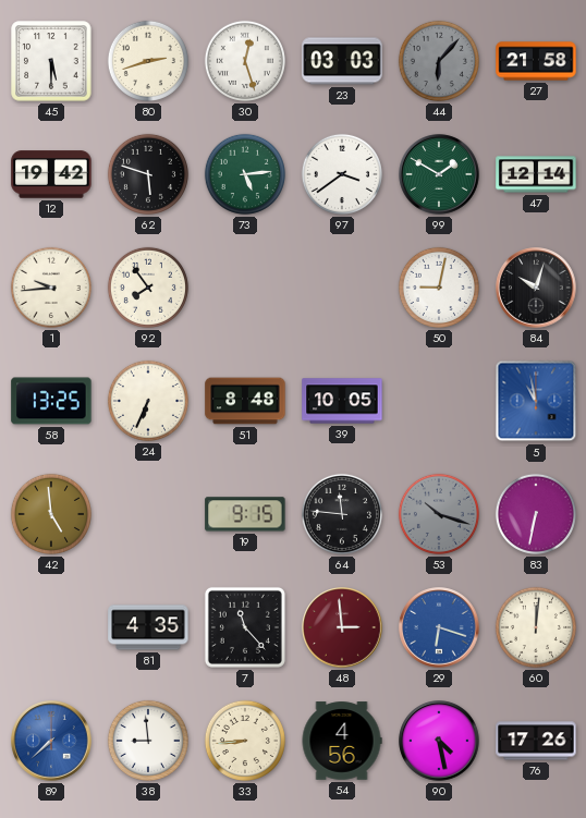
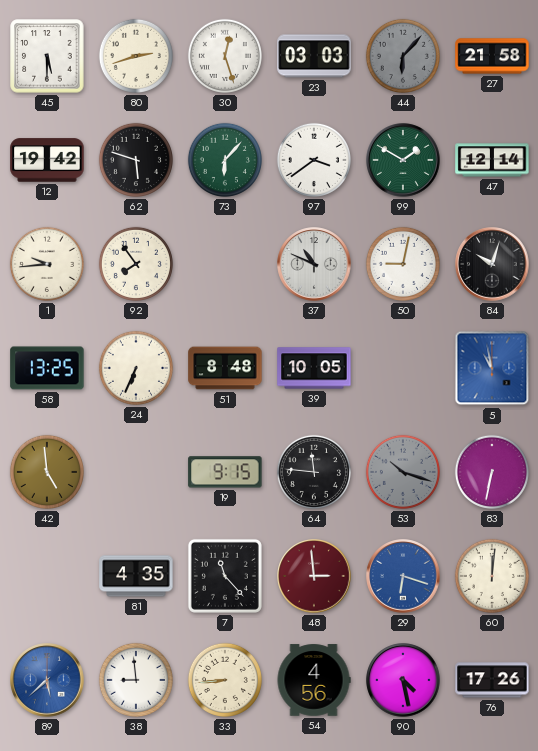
73: 5:14 -> 6:07
37: none -> 10:49
89: 7:38 -> 5:38
